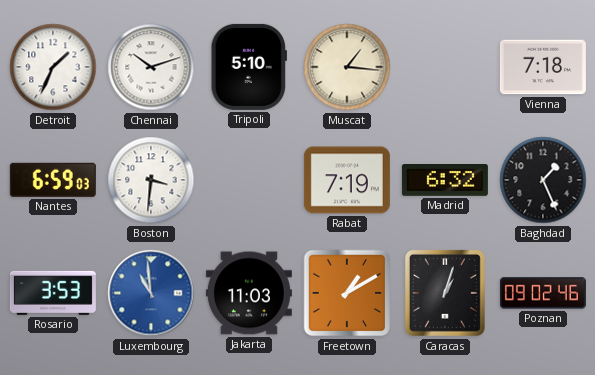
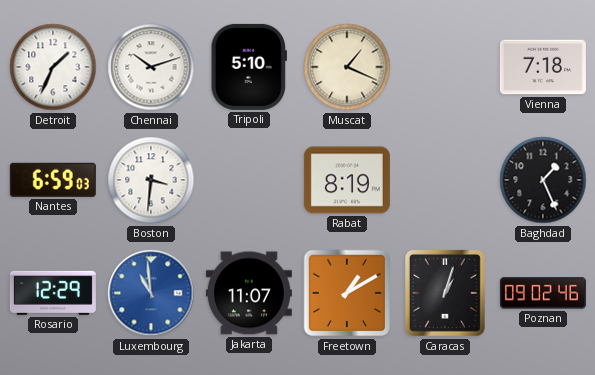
Muscat: 1:16 -> 1:19
Rabat: 7:19 -> 8:19
Madrid: 6:32 -> none
Rosario: 3:53 -> 12:29
Jakarta: 11:03 -> 11:07
